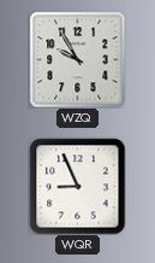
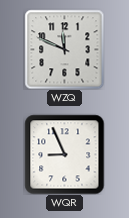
WZQ: 9:55 -> 11:49
